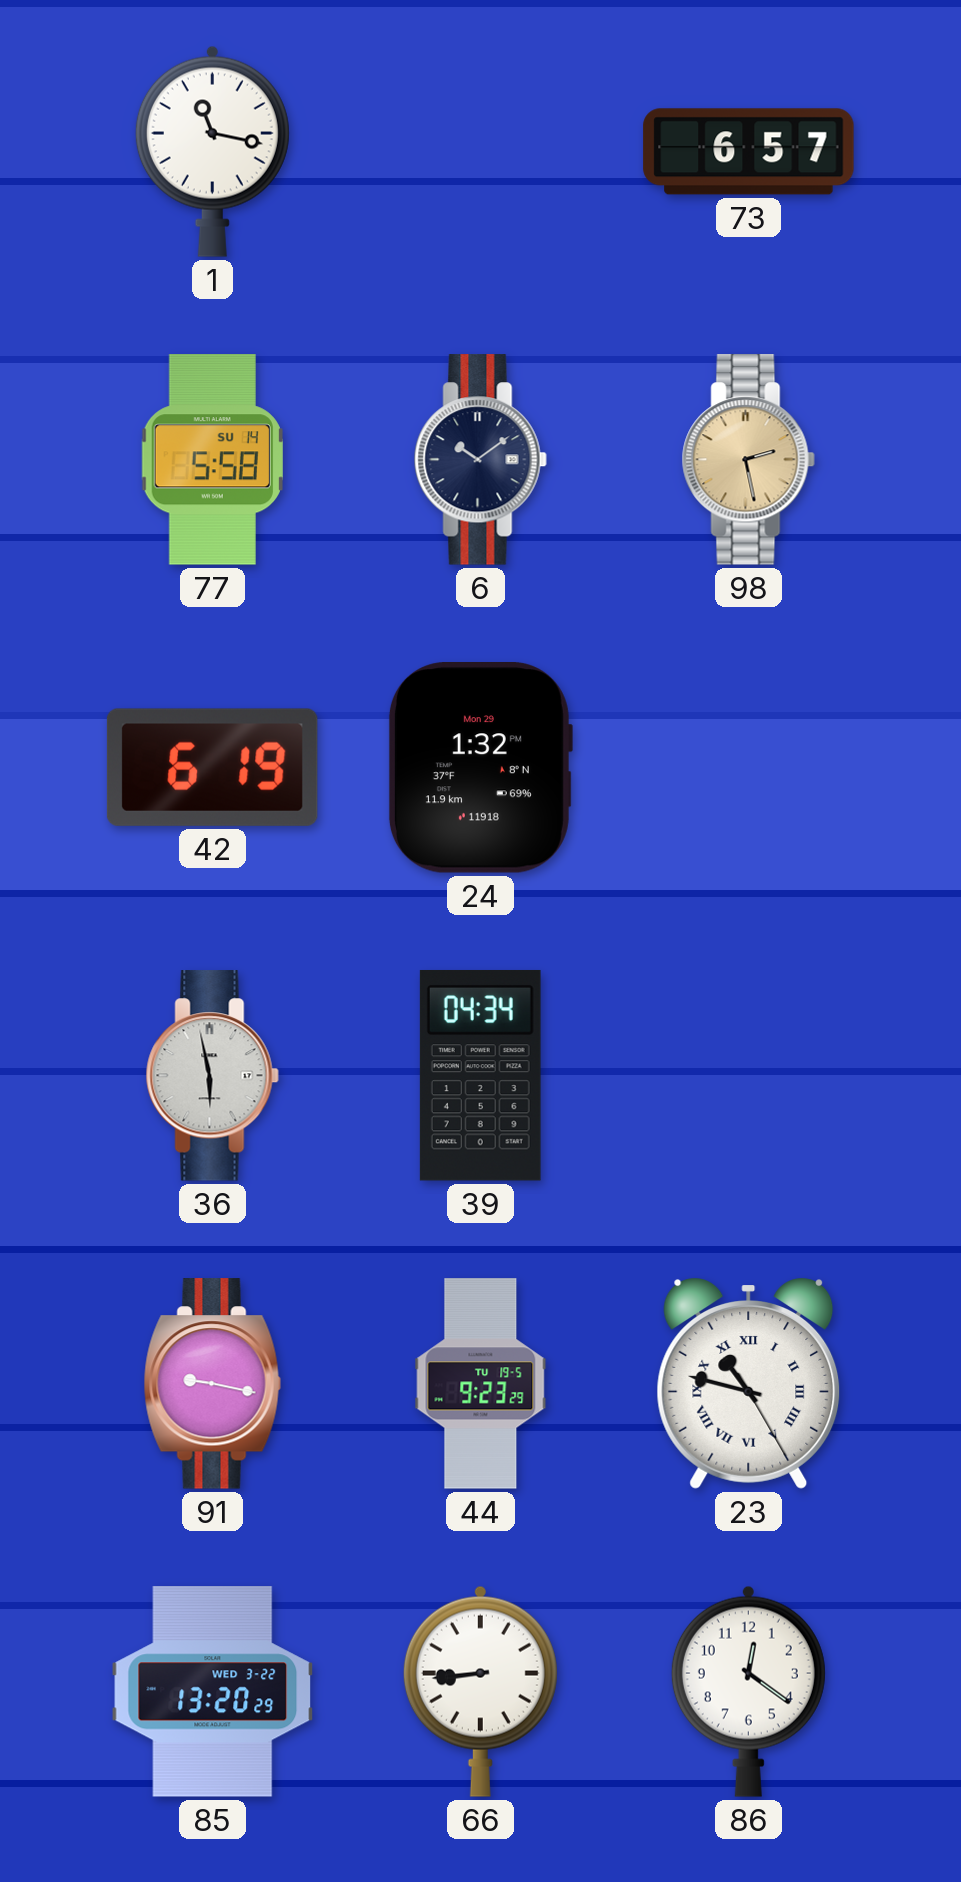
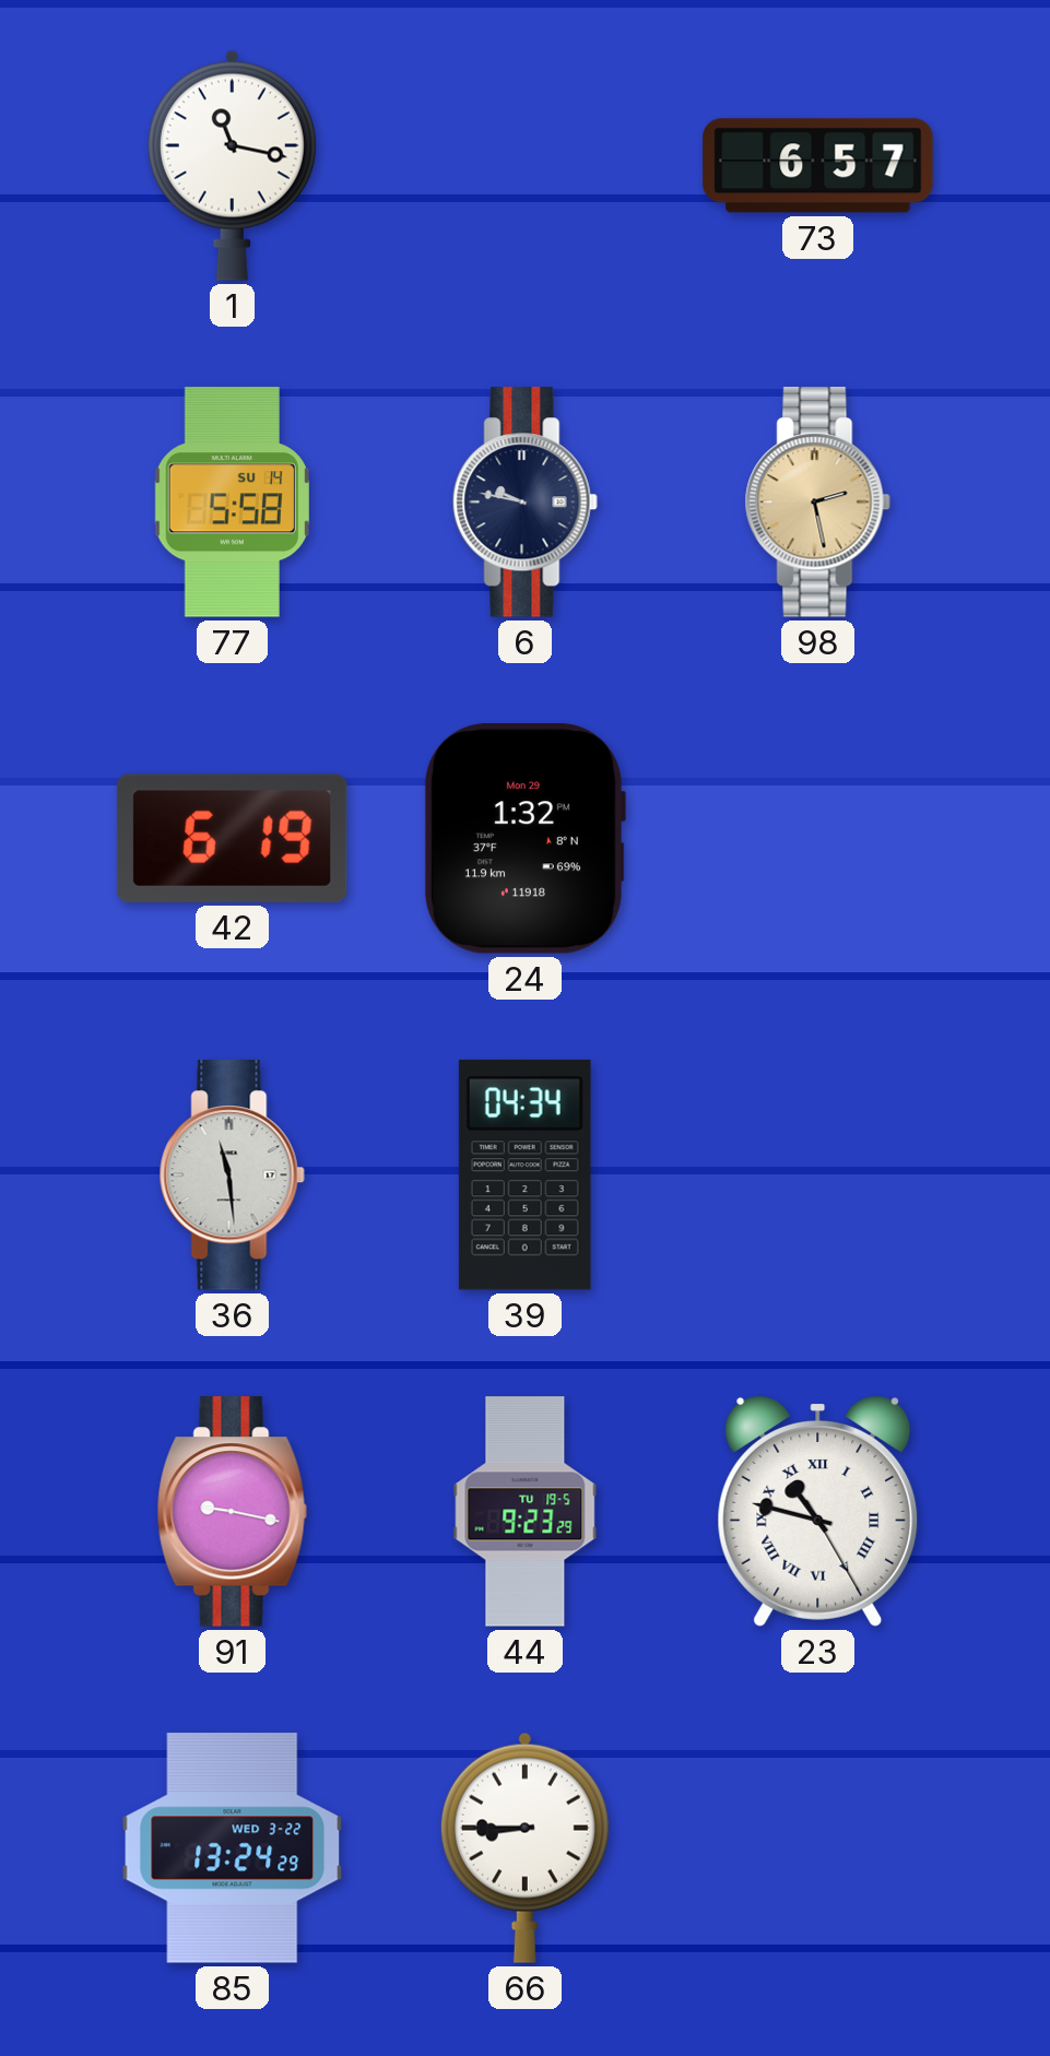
6: 10:09 -> 9:47
36: 5:58 -> 11:29
85: 13:20 -> 13:24
66: 8:44 -> 8:45
86: 12:21 -> none
